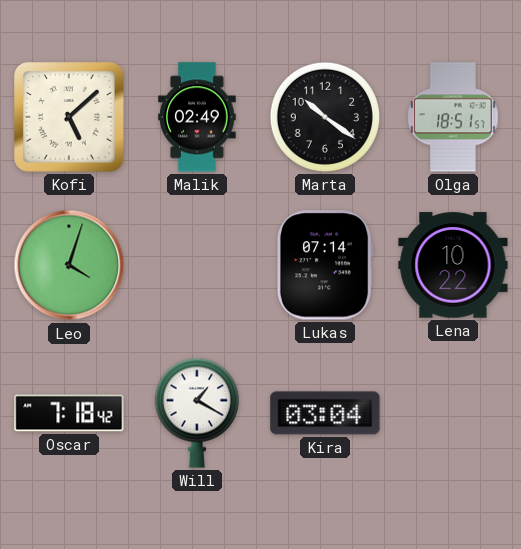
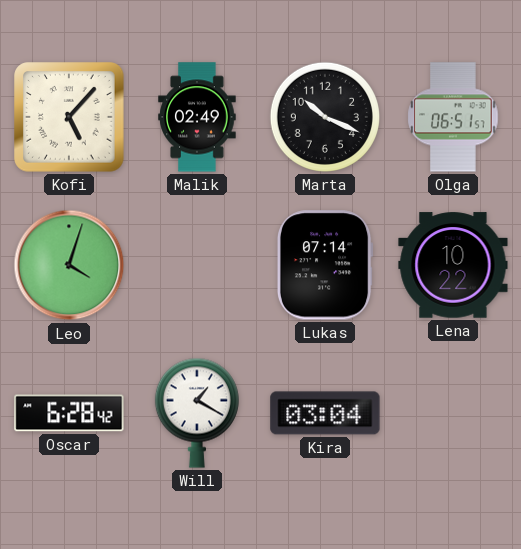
Kofi: 5:08 -> 5:07
Marta: 10:21 -> 10:19
Olga: 18:51 -> 06:51
Oscar: 7:18 -> 6:28
